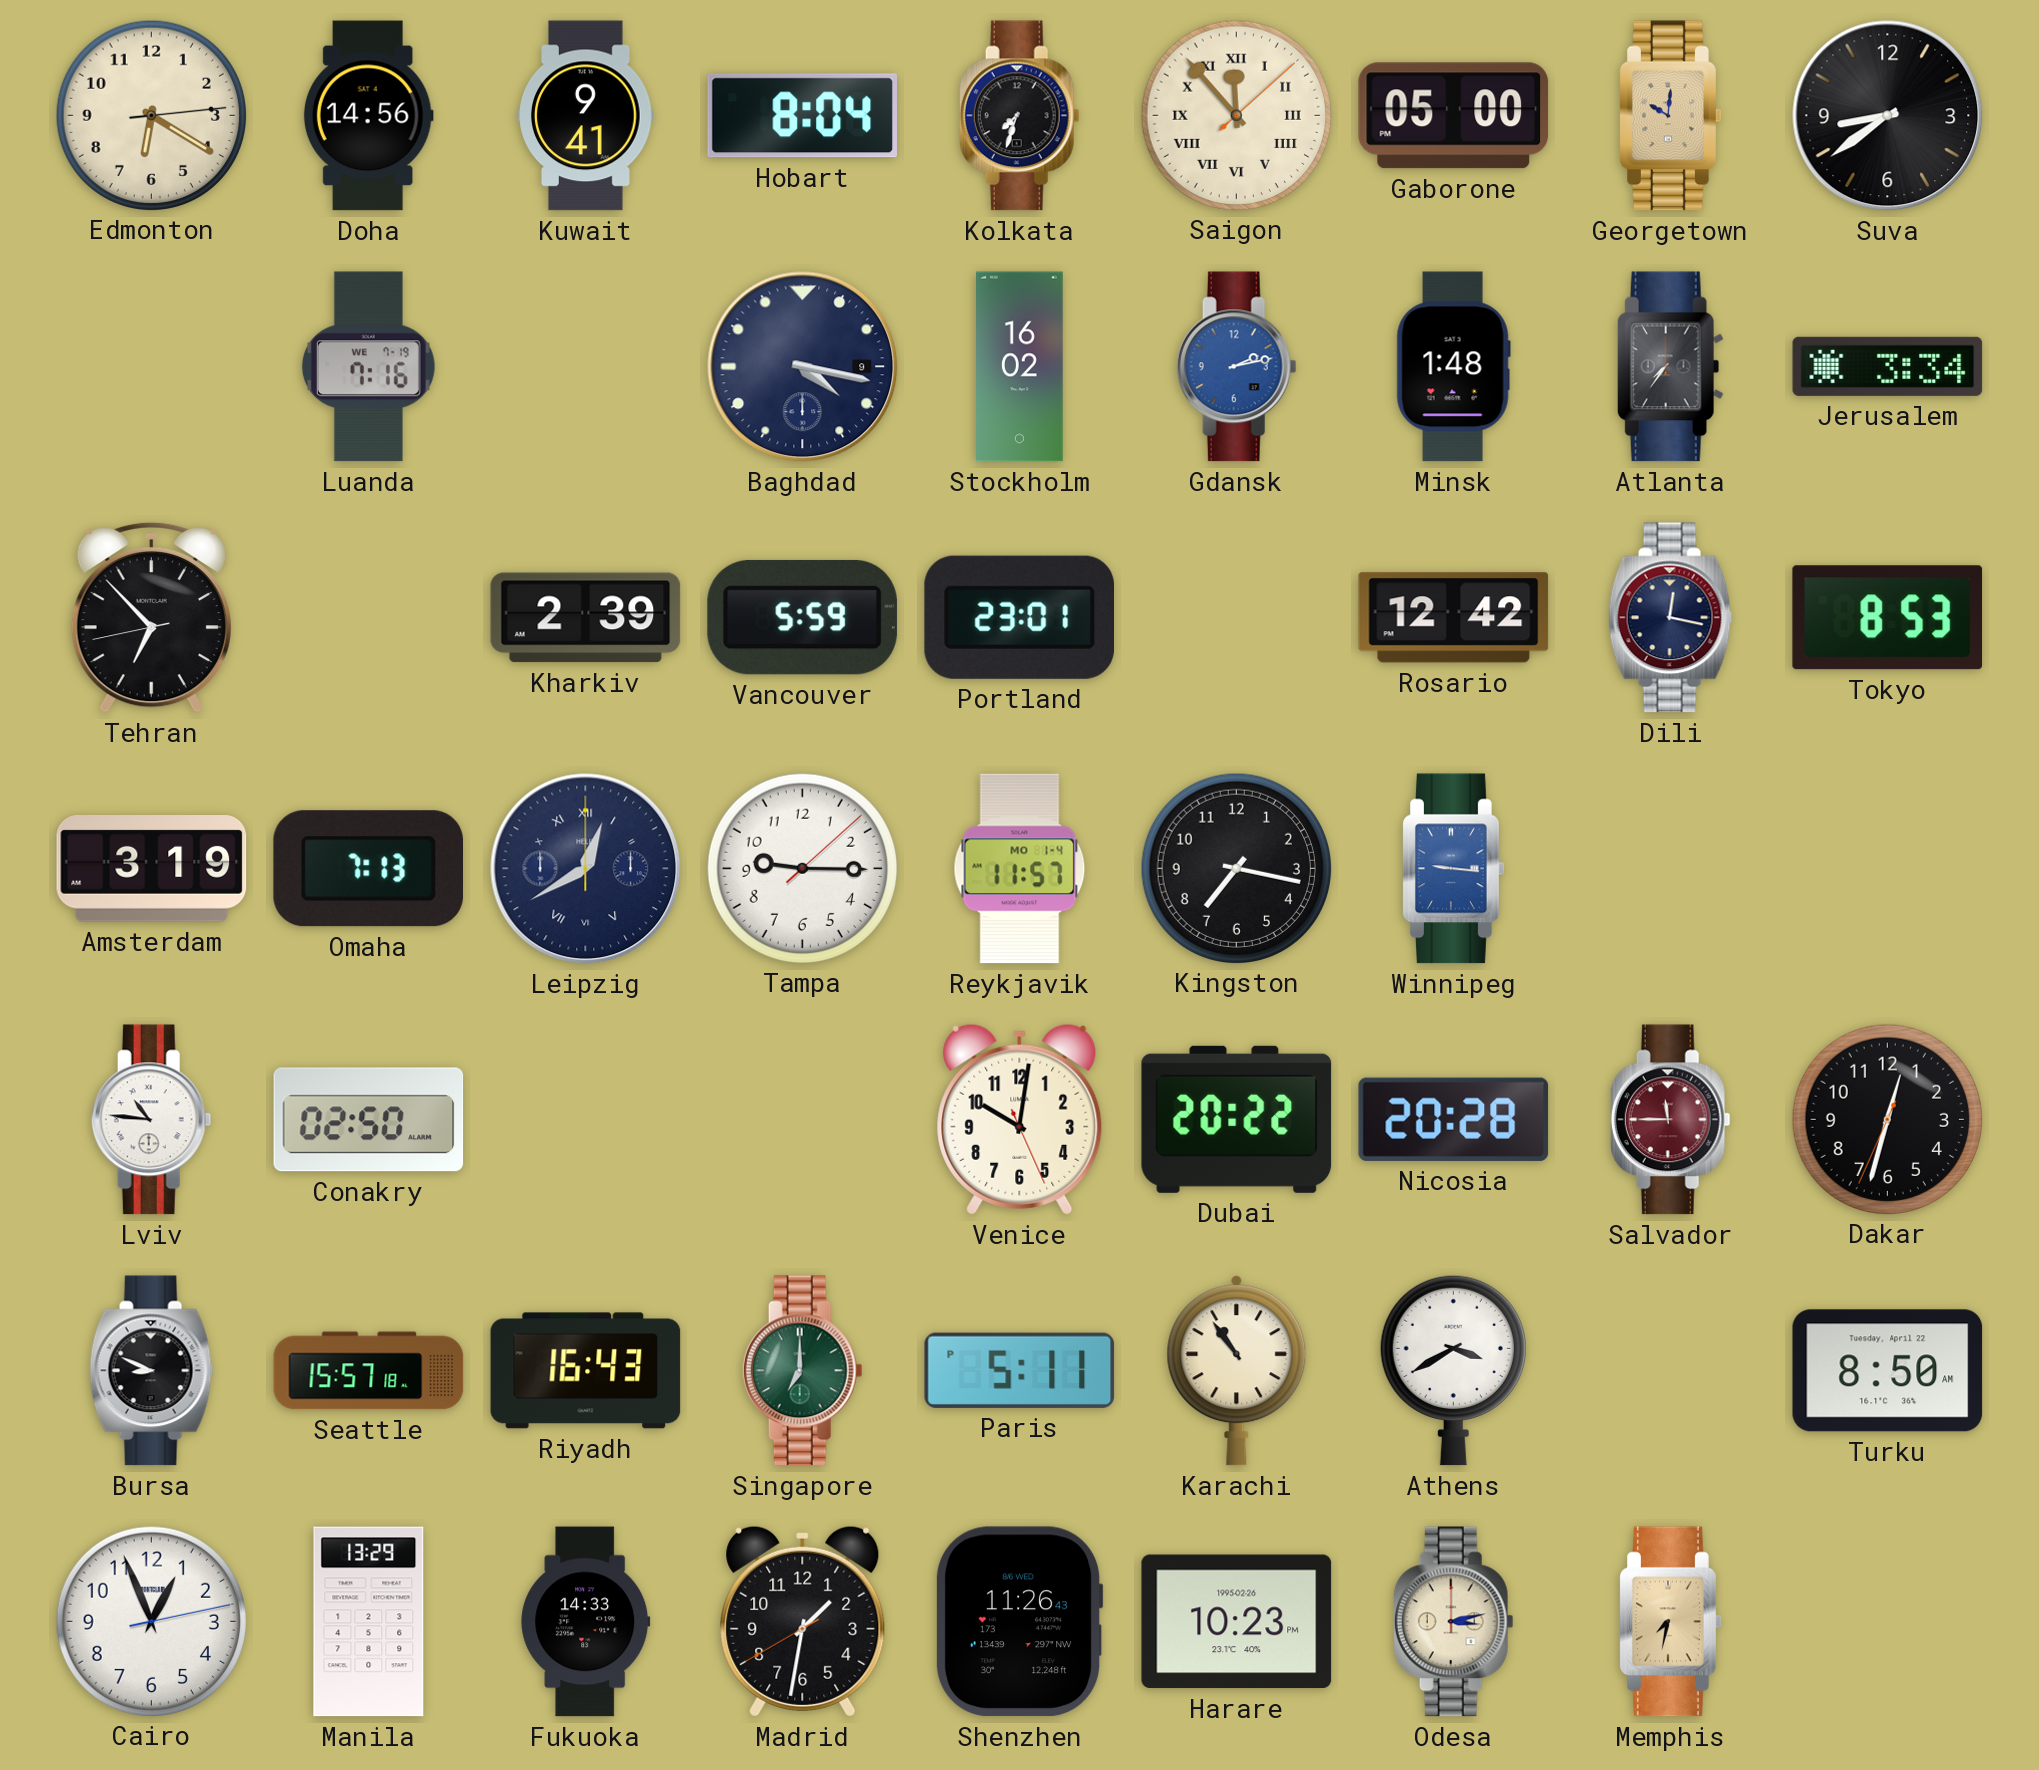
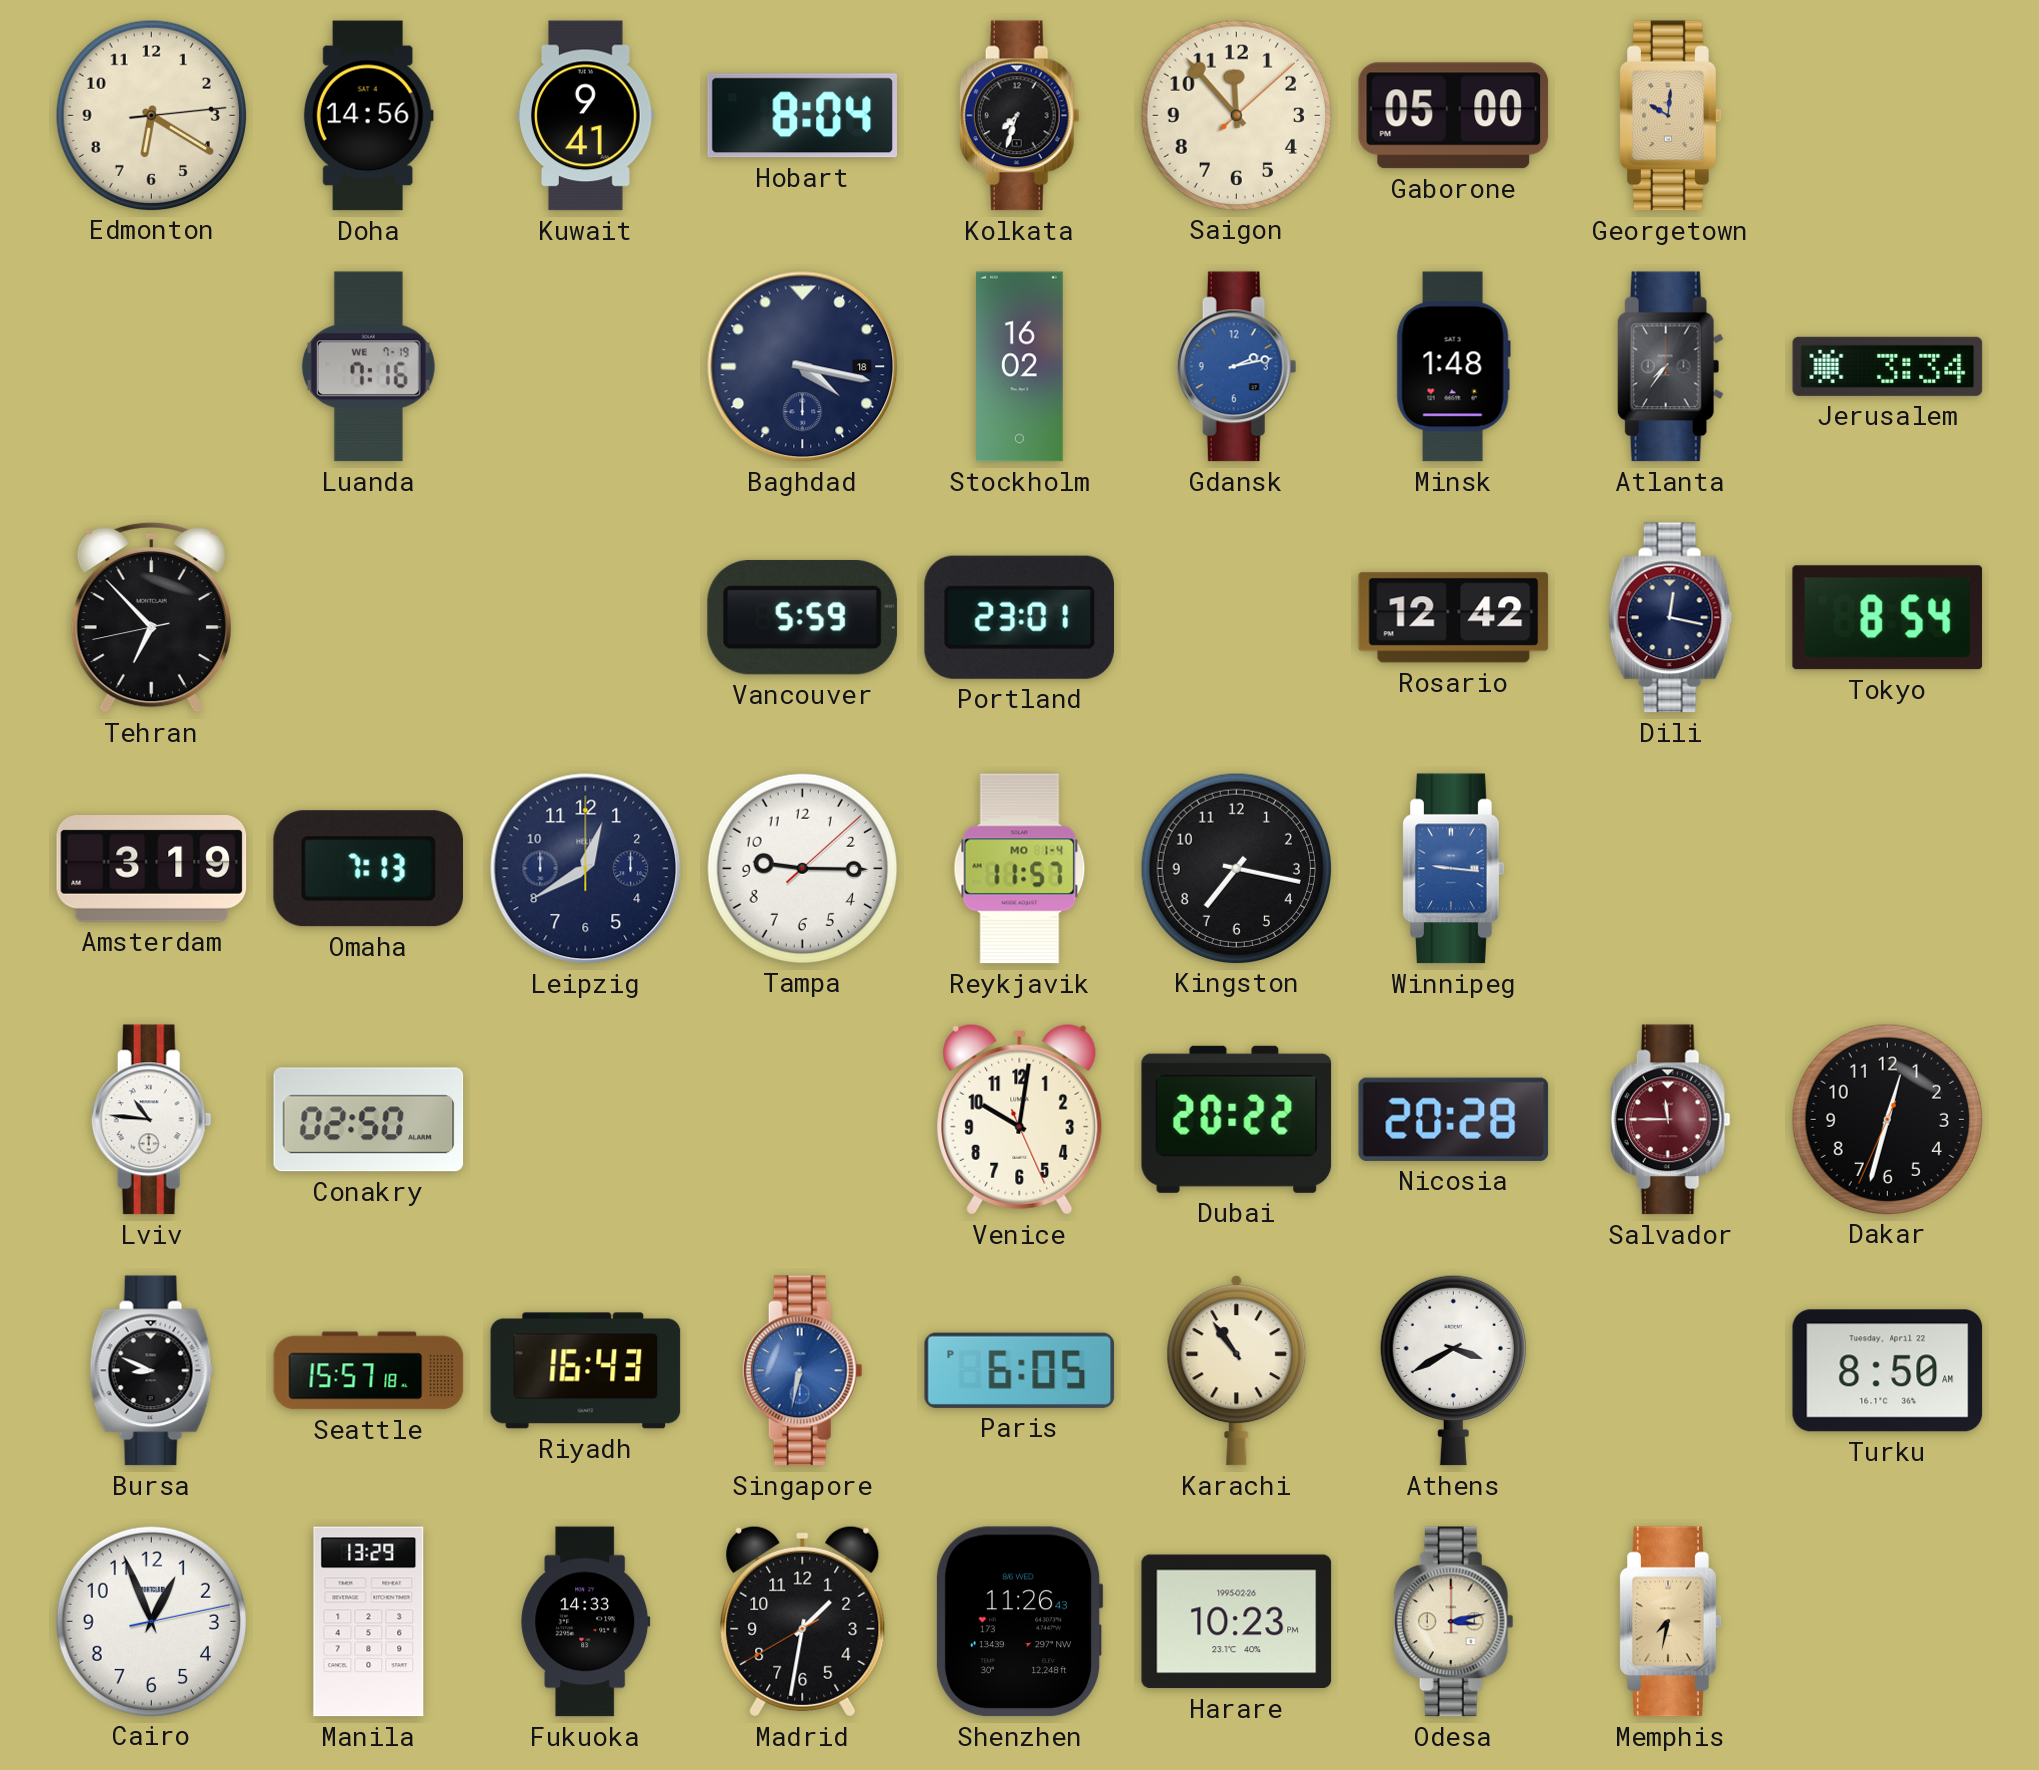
Saigon numerals: Roman -> Arabic
Suva: 8:39 -> none
Baghdad date: 9 -> 18
Kharkiv: 2:39 -> none
Tokyo: 8:53 -> 8:54
Leipzig numerals: Roman -> Arabic
Singapore: 7:00 -> 6:32
Singapore dial: green -> blue
Paris: 5:11 -> 6:05
